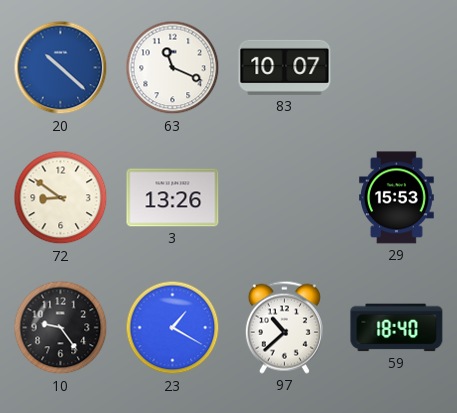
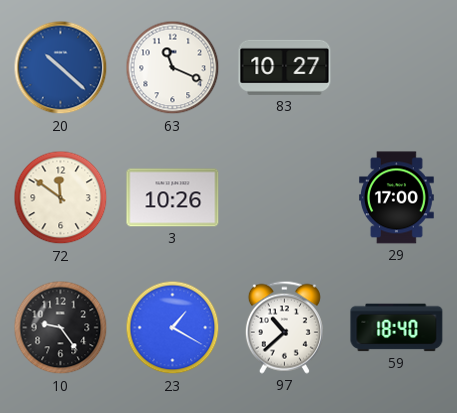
83: 10:07 -> 10:27
72: 8:51 -> 11:51
3: 13:26 -> 10:26
29: 15:53 -> 17:00
